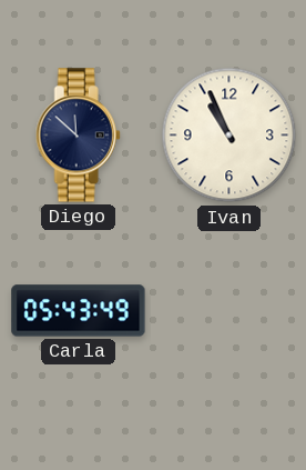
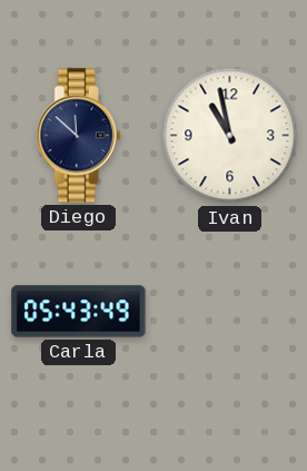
Ivan: 10:56 -> 10:58
